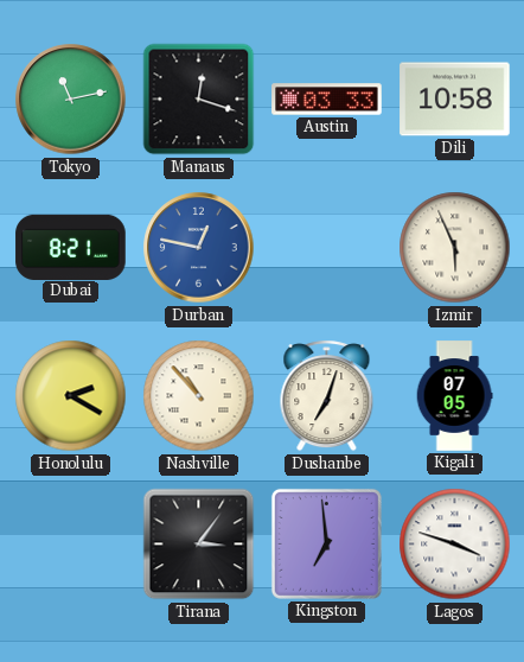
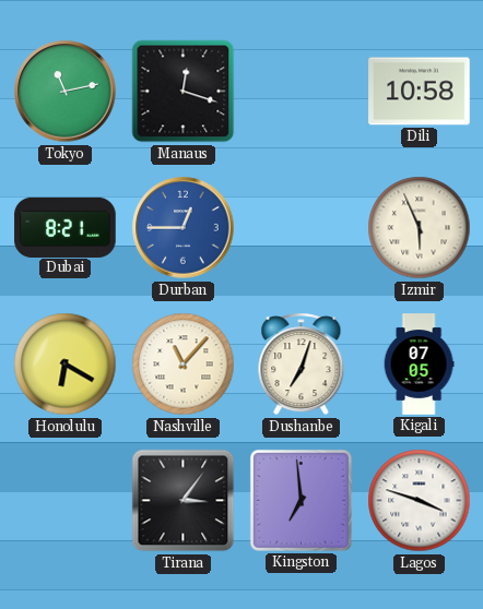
Austin: 03:33 -> none
Durban: 12:47 -> 12:45
Honolulu: 2:20 -> 6:20
Nashville: 10:53 -> 11:07
